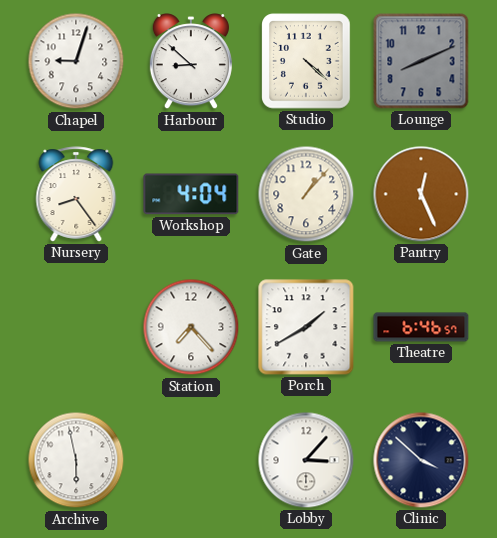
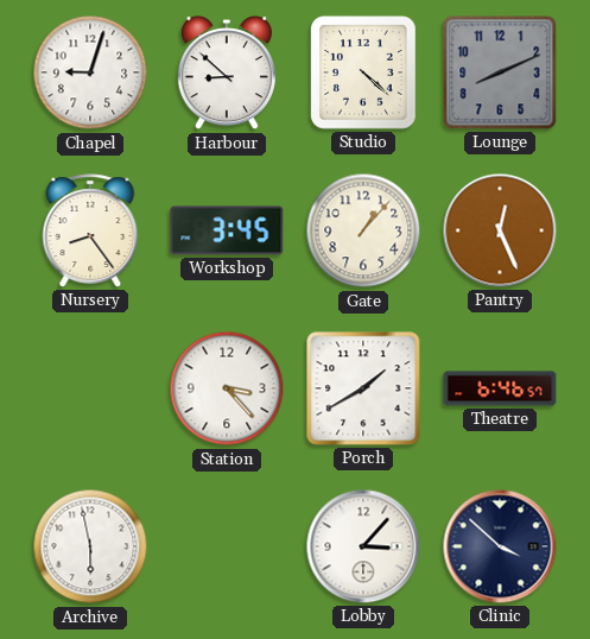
Workshop: 4:04 -> 3:45
Station: 7:23 -> 3:23
